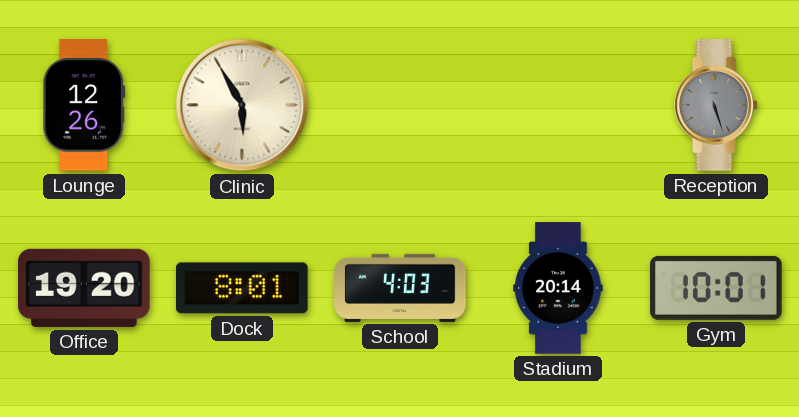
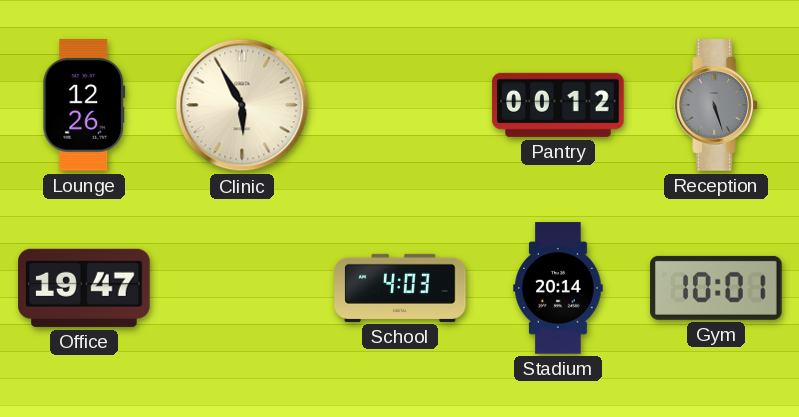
Pantry: none -> 00:12
Office: 19:20 -> 19:47
Dock: 8:01 -> none
